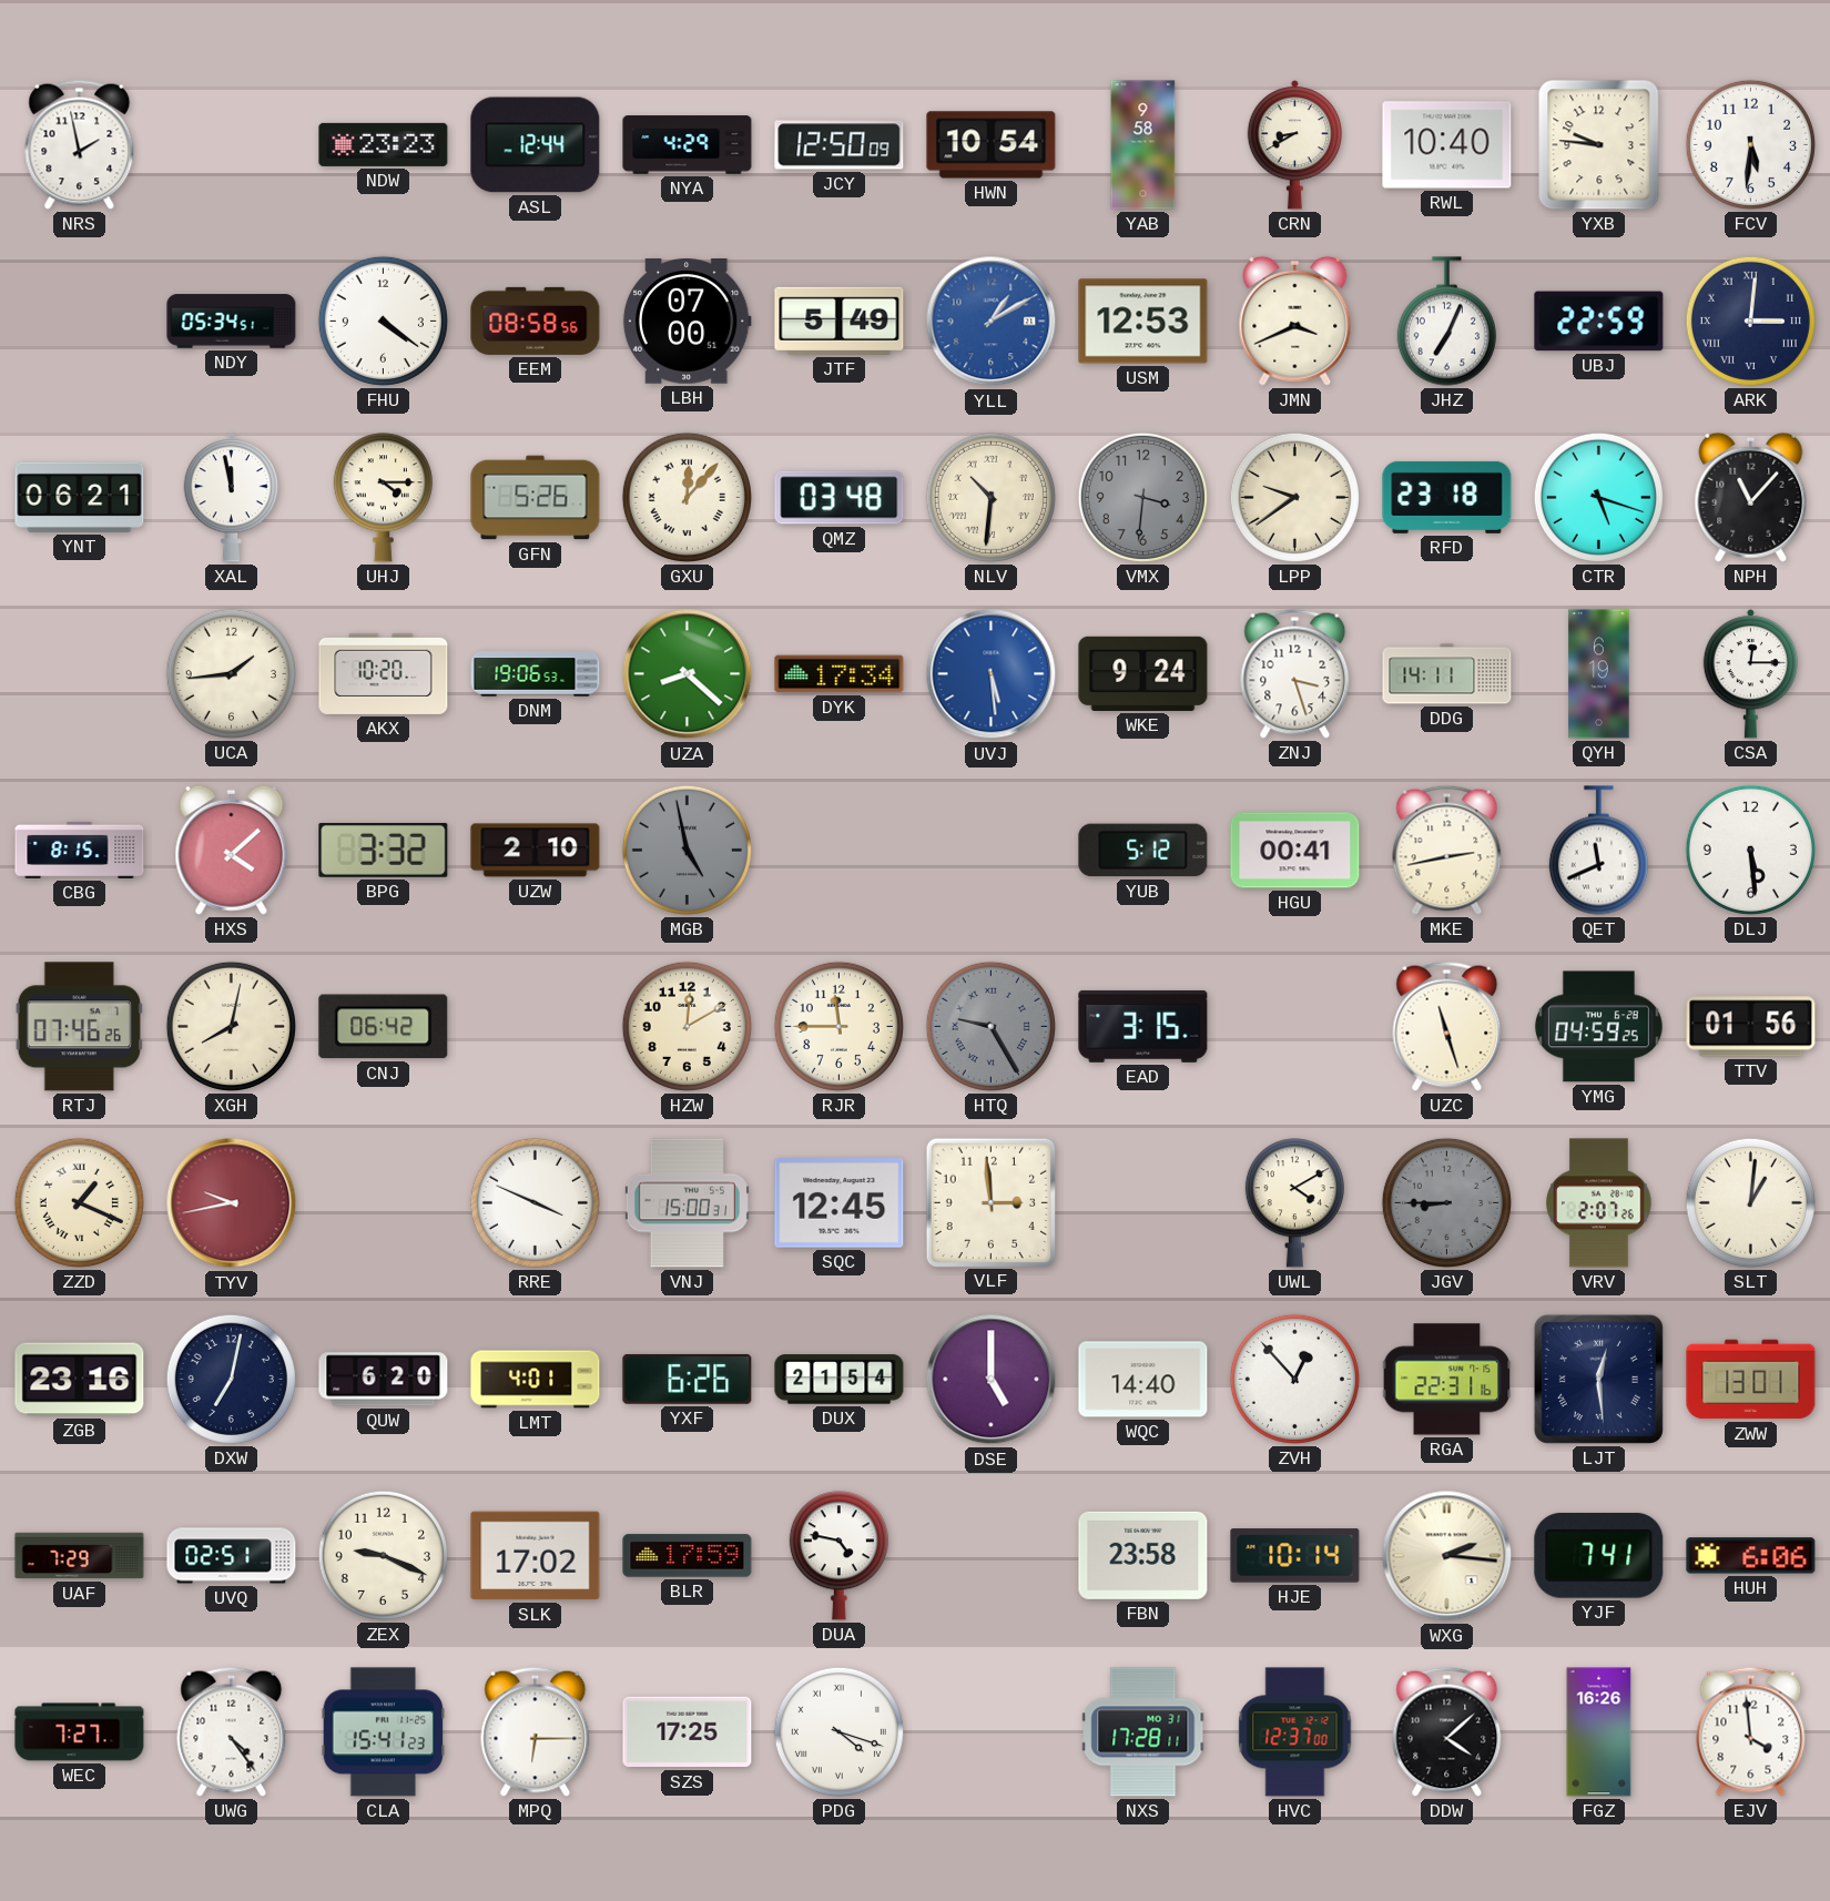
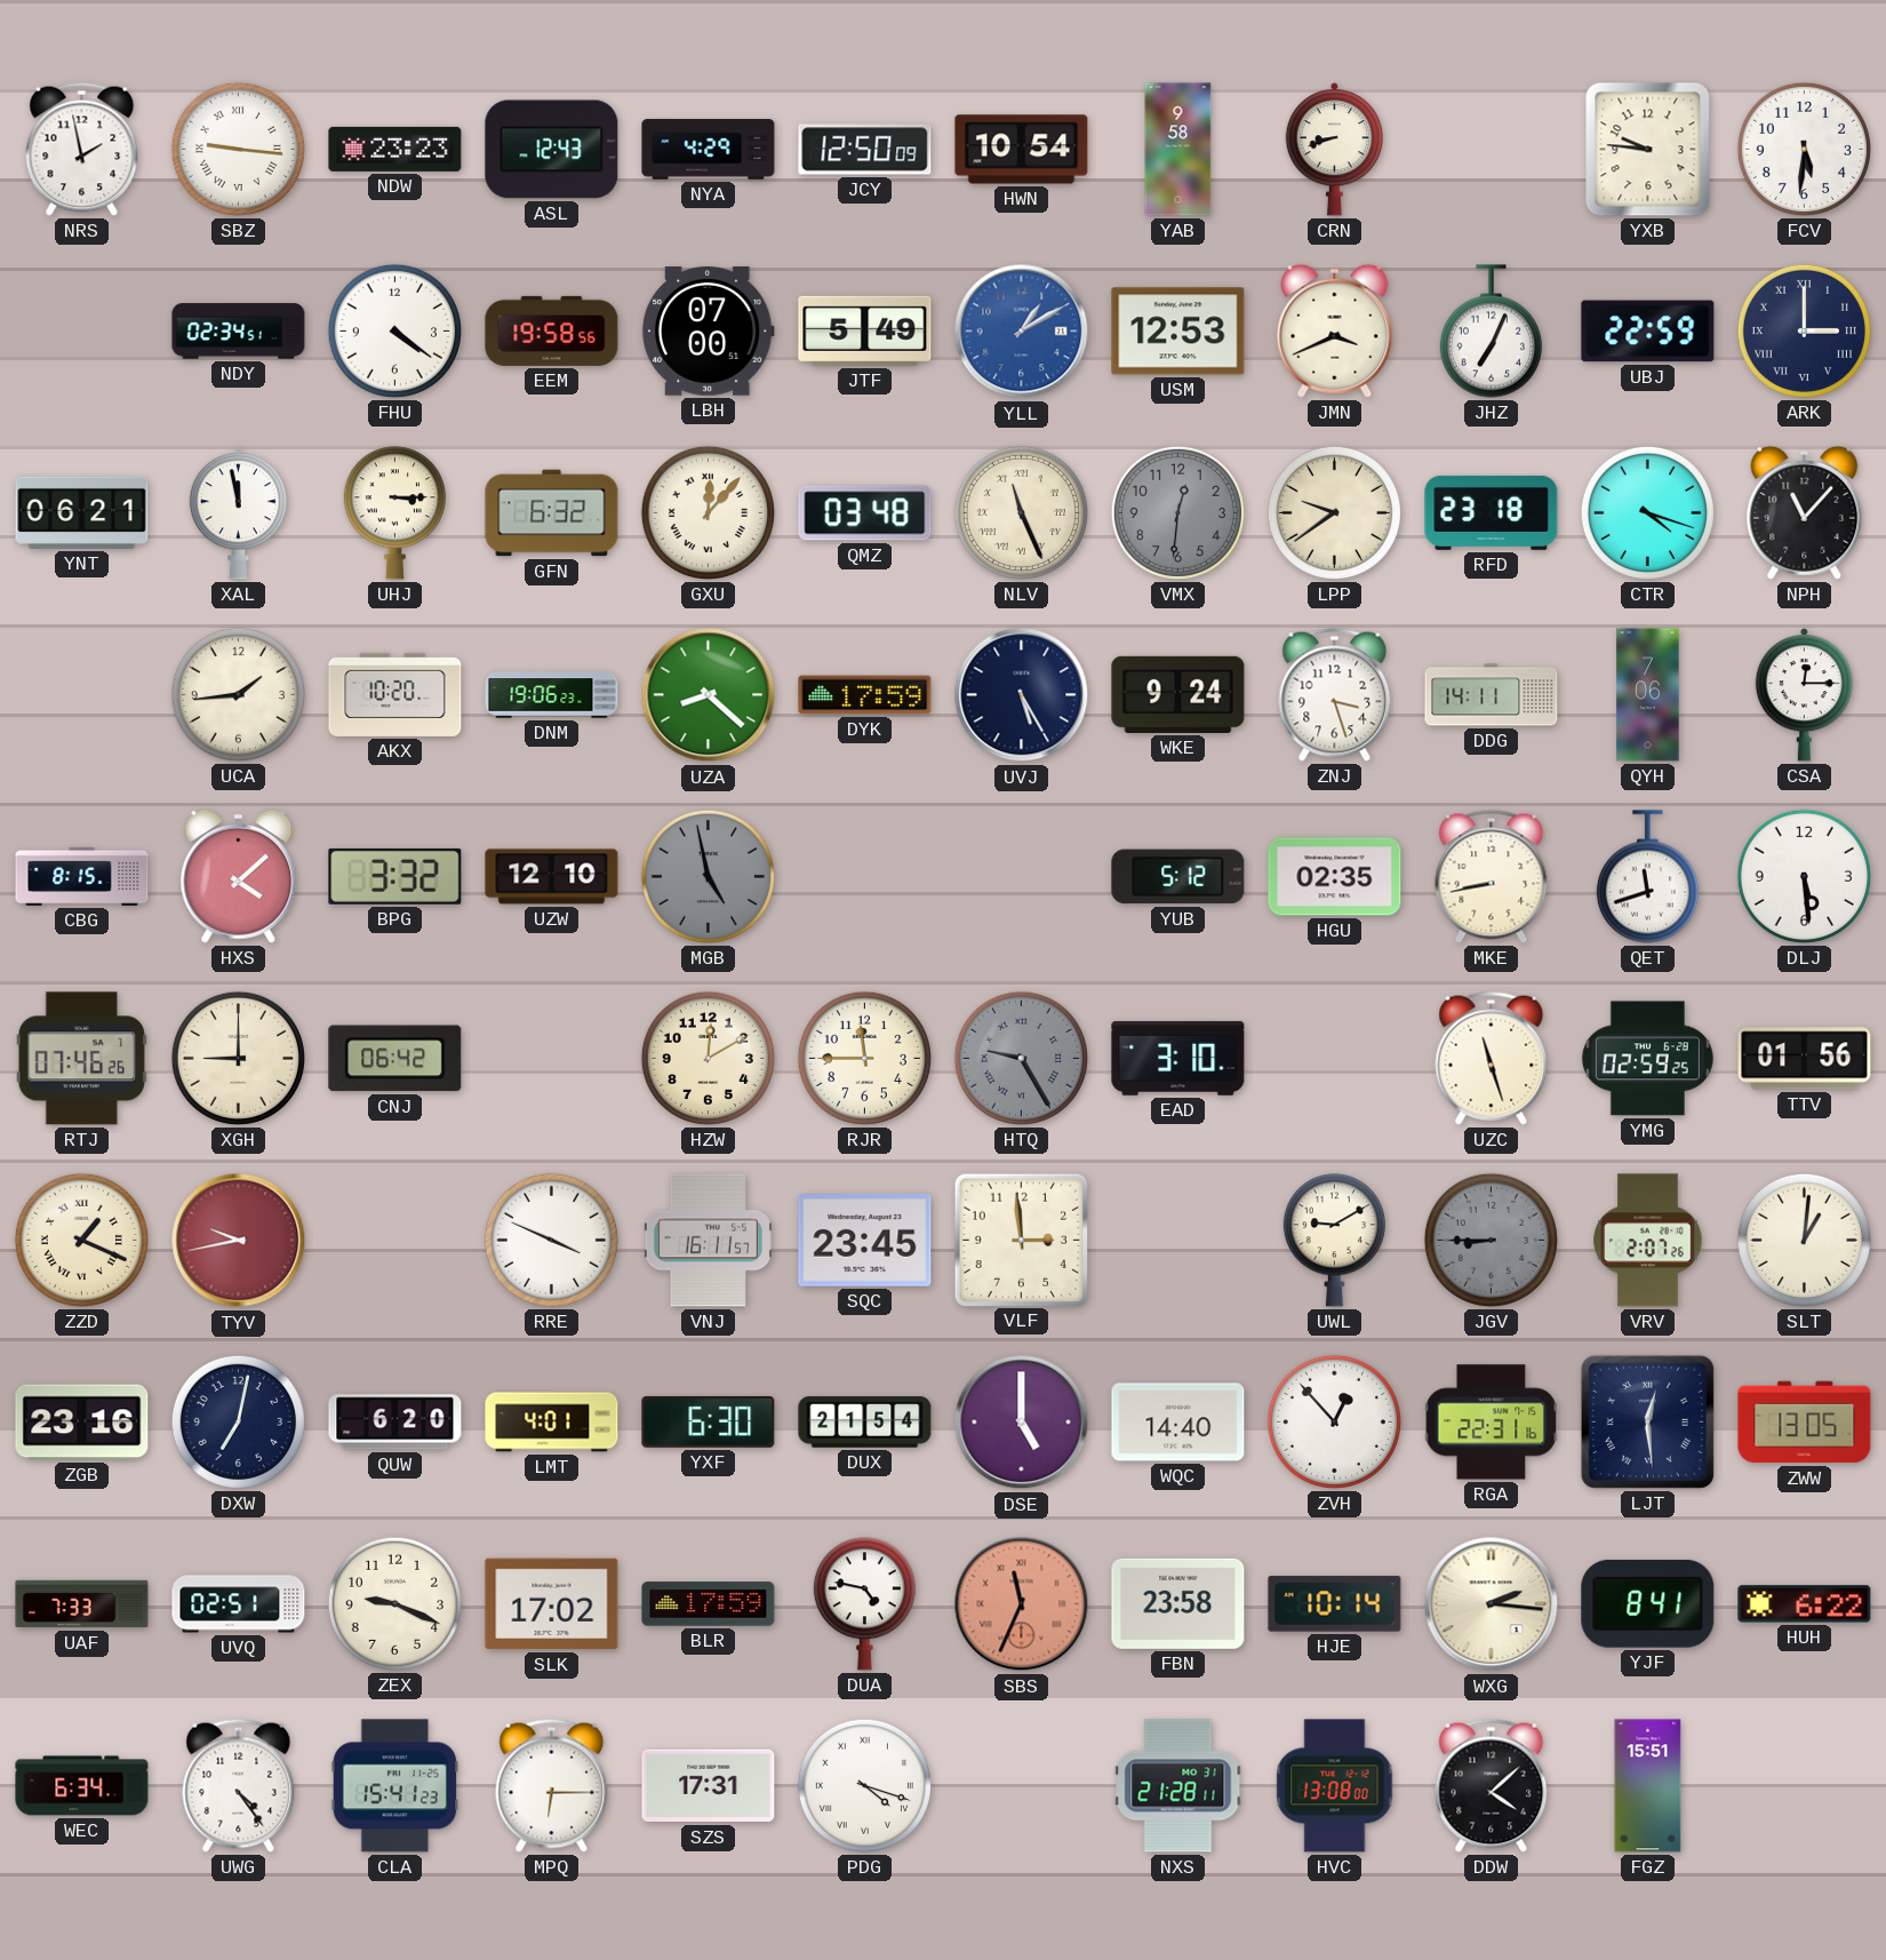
SBZ: none -> 9:16
ASL: 12:44 -> 12:43
CRN: 8:40 -> 8:42
RWL: 10:40 -> none
NDY: 05:34 -> 02:34
EEM: 08:58 -> 19:58
ARK: 3:01 -> 3:00
UHJ: 4:15 -> 3:15
GFN: 5:26 -> 6:32
NLV: 10:31 -> 11:26
VMX: 3:31 -> 12:31
CTR: 5:18 -> 4:18
DNM: 19:06:53 -> 19:06:23
DYK: 17:34 -> 17:59
UVJ: 5:29 -> 5:25
UVJ dial: blue -> navy
QYH: 6:19 -> 7:06
UZW: 2:10 -> 12:10
HGU: 00:41 -> 02:35
MKE: 2:43 -> 8:43
QET: 11:41 -> 11:42
XGH: 8:02 -> 9:00
EAD: 3:15 -> 3:10
YMG: 04:59 -> 02:59
VNJ: 15:00 -> 16:11
SQC: 12:45 -> 23:45
UWL: 4:10 -> 9:10
YXF: 6:26 -> 6:30
ZWW: 13:01 -> 13:05
UAF: 7:29 -> 7:33
SBS: none -> 11:34
YJF: 7:41 -> 8:41
HUH: 6:06 -> 6:22
WEC: 7:27 -> 6:34
SZS: 17:25 -> 17:31
NXS: 17:28 -> 21:28
HVC: 12:37 -> 13:08
FGZ: 16:26 -> 15:51
EJV: 3:59 -> none
